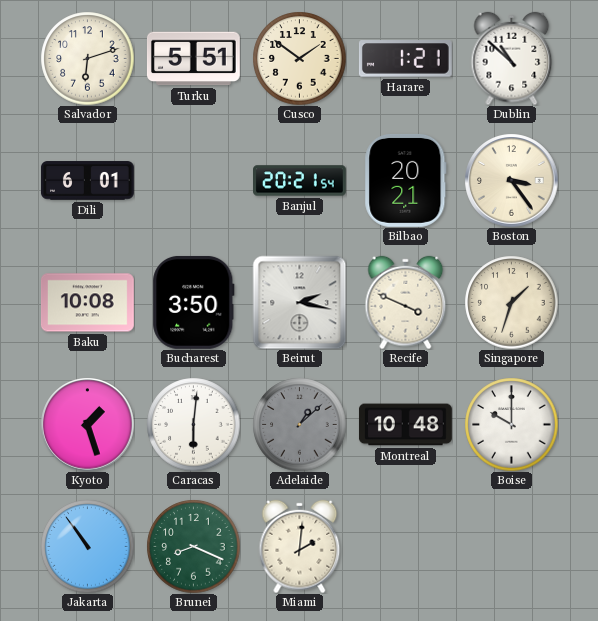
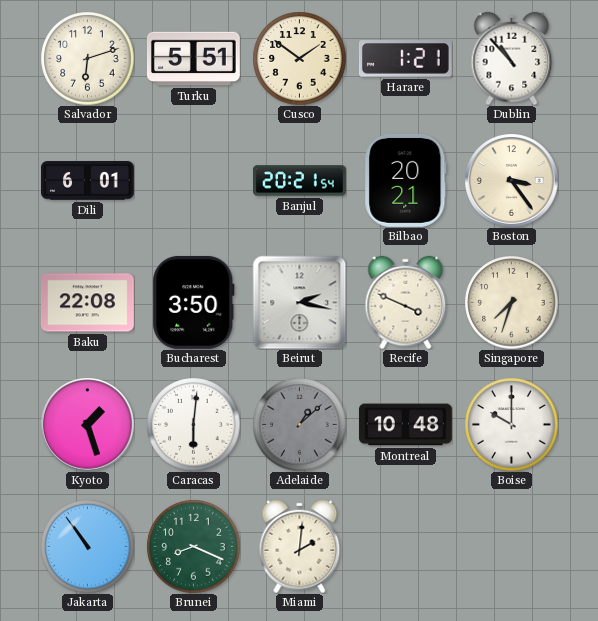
Dublin: 10:52 -> 10:53
Baku: 10:08 -> 22:08
Singapore: 1:33 -> 7:33
